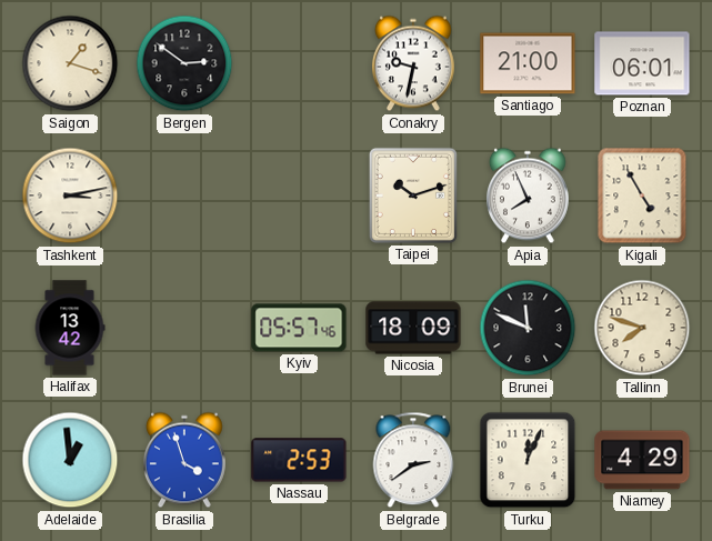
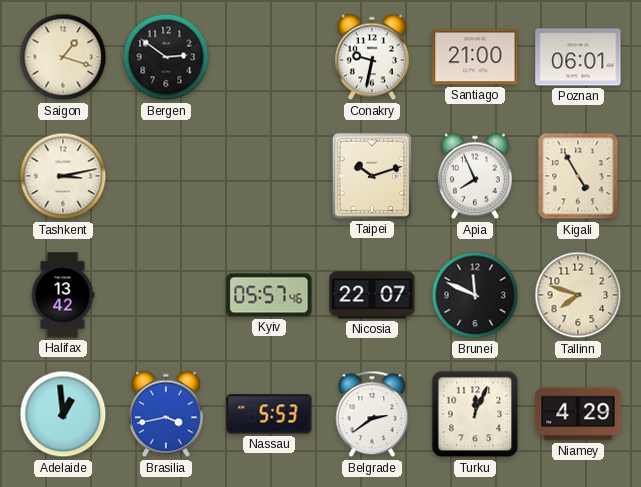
Nicosia: 18:09 -> 22:07
Brasilia: 3:57 -> 3:43
Nassau: 2:53 -> 5:53
